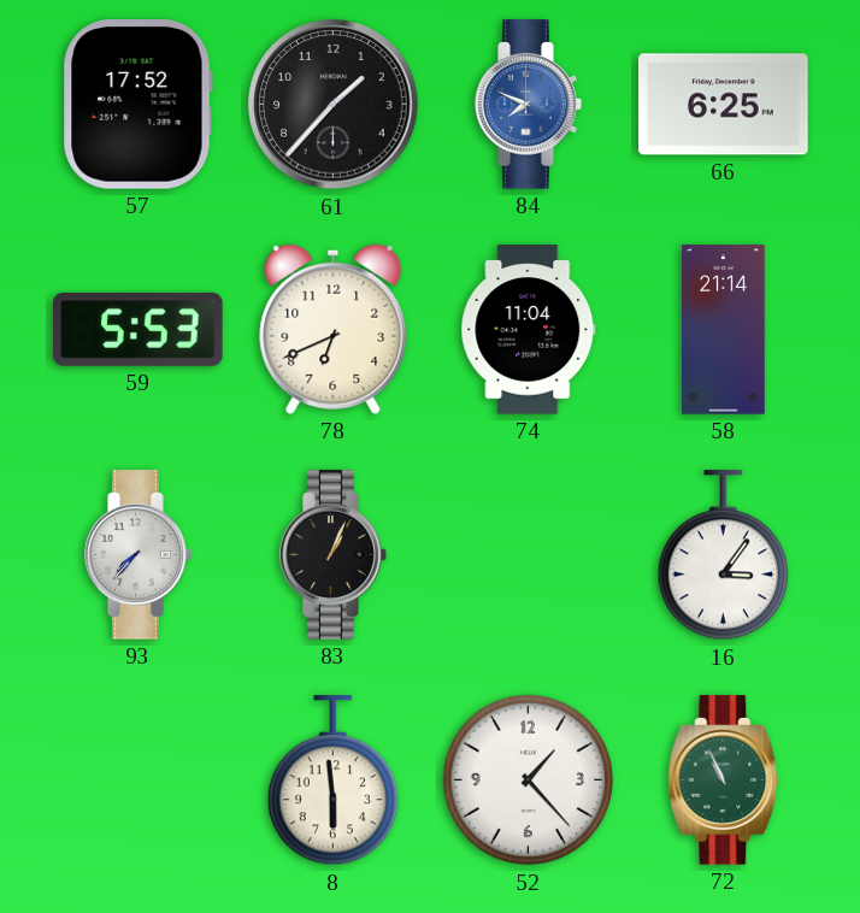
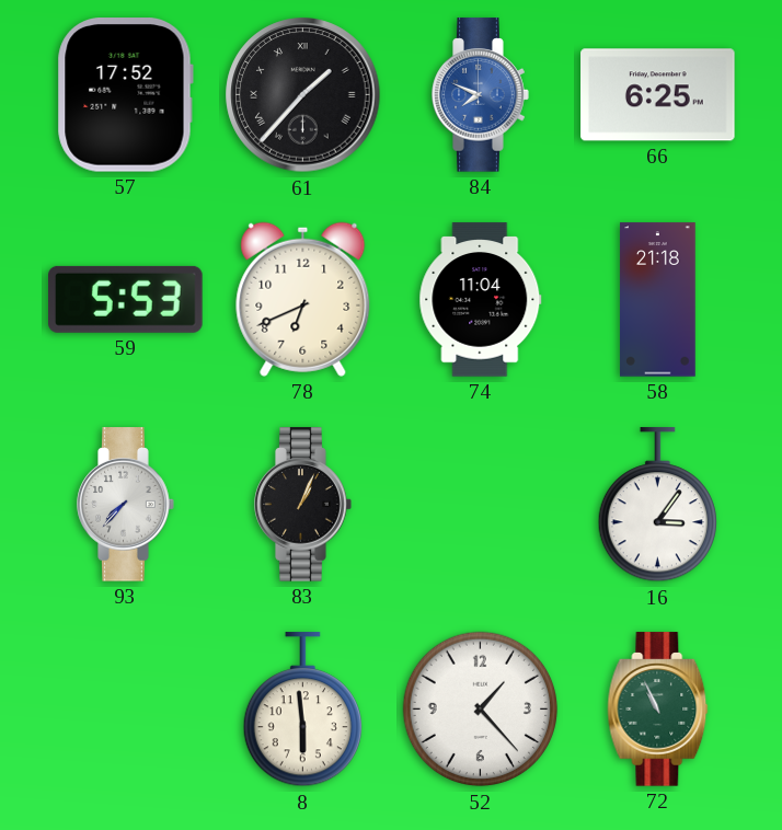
61 numerals: Arabic -> Roman
58: 21:14 -> 21:18
